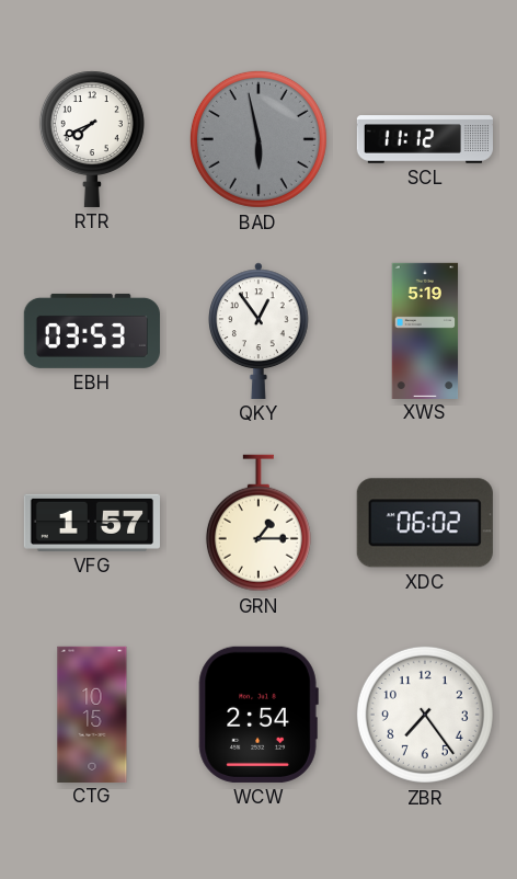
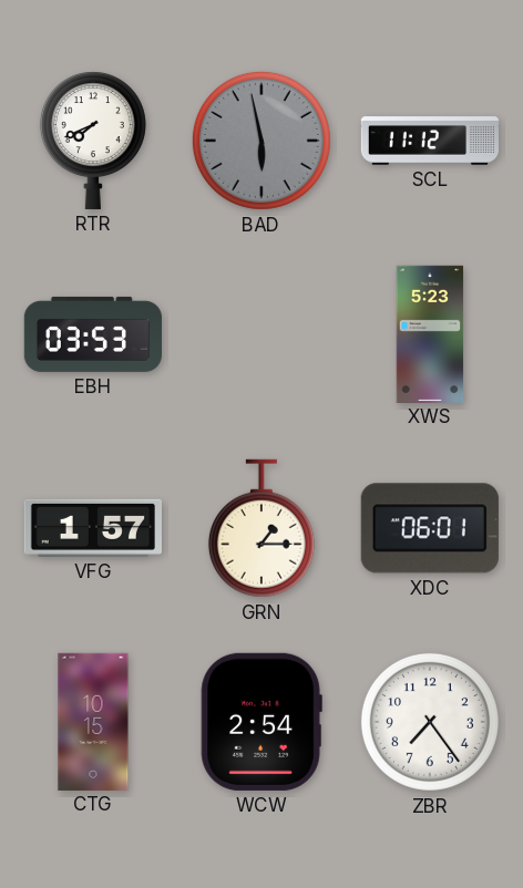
QKY: 12:54 -> none
XWS: 5:19 -> 5:23
XDC: 06:02 -> 06:01
